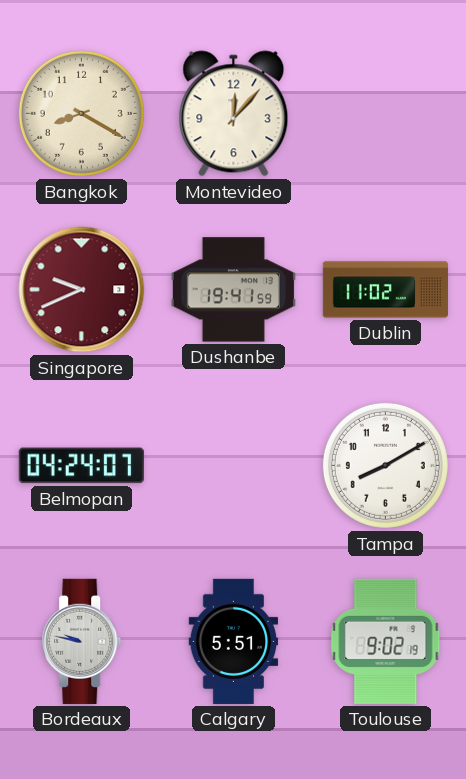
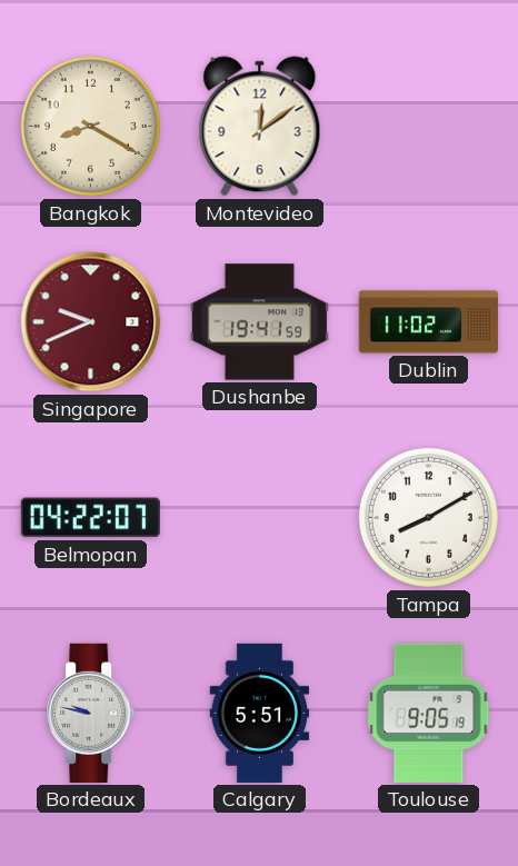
Montevideo: 12:07 -> 12:09
Belmopan: 04:24 -> 04:22
Toulouse: 9:02 -> 9:05
